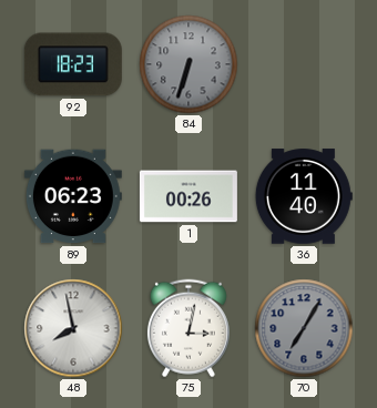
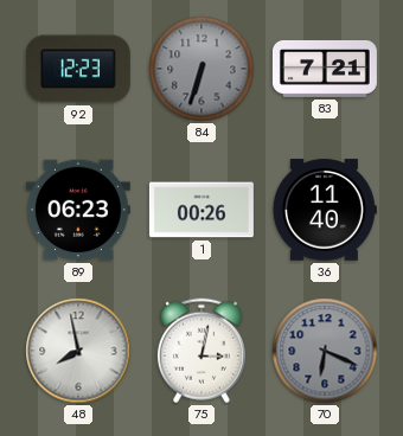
92: 18:23 -> 12:23
83: none -> 7:21
70: 7:05 -> 6:19
